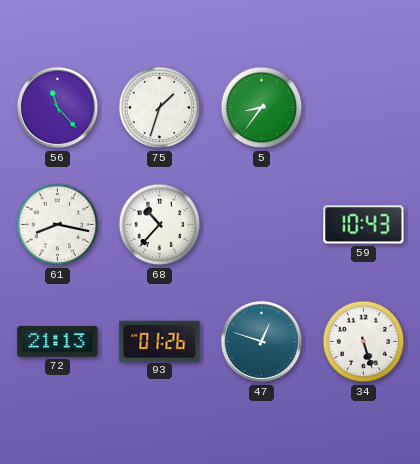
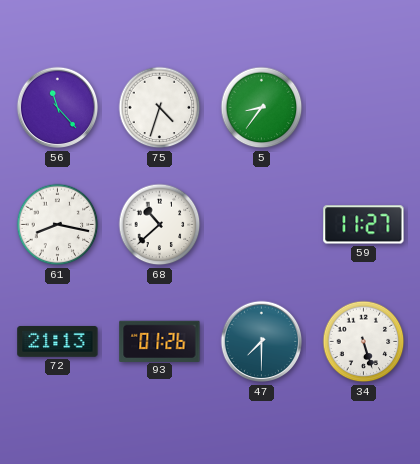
75: 1:33 -> 4:33
68: 10:37 -> 10:38
59: 10:43 -> 11:27
47: 12:48 -> 7:30
